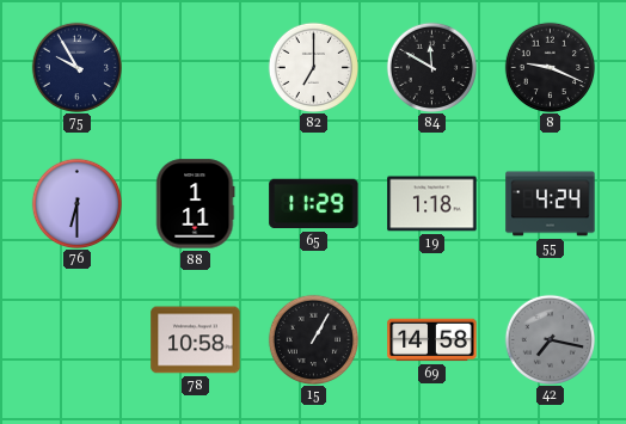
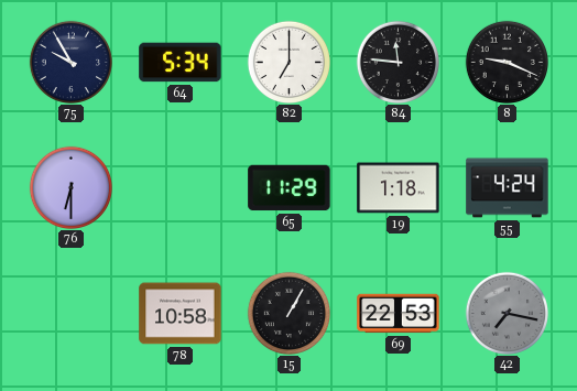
64: none -> 5:34
84: 11:50 -> 11:46
88: 1:11 -> none
69: 14:58 -> 22:53
